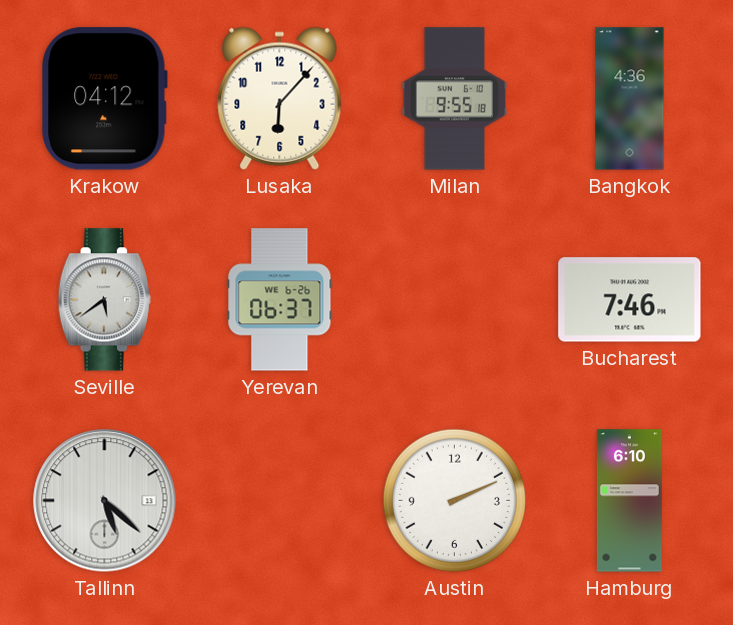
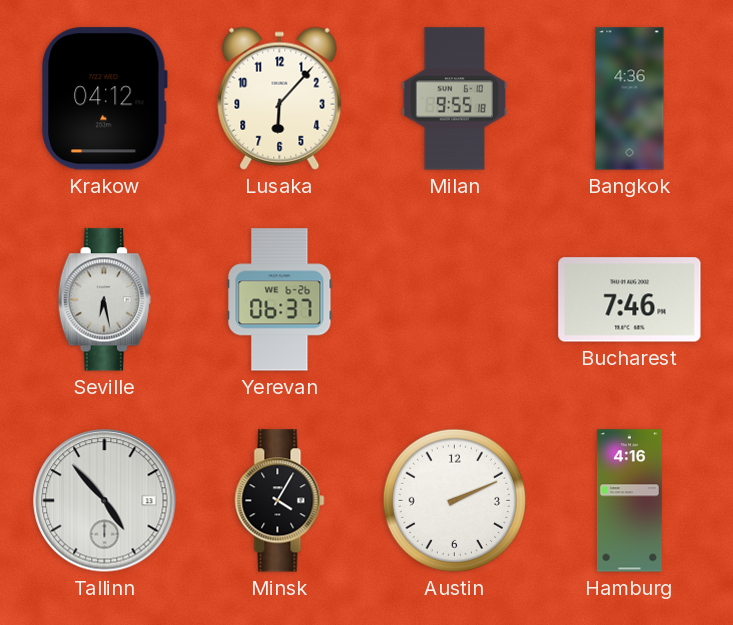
Seville: 5:39 -> 6:28
Tallinn: 5:22 -> 4:53
Minsk: none -> 4:05
Hamburg: 6:10 -> 4:16
